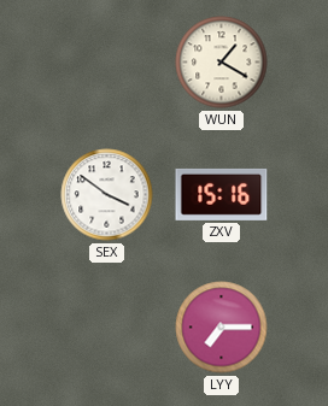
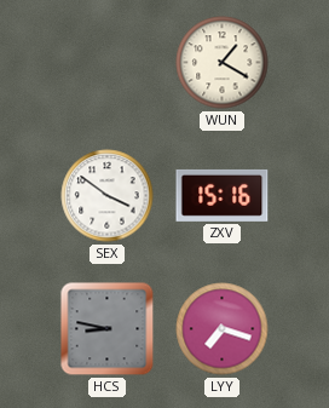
HCS: none -> 8:47
LYY: 7:15 -> 7:18
